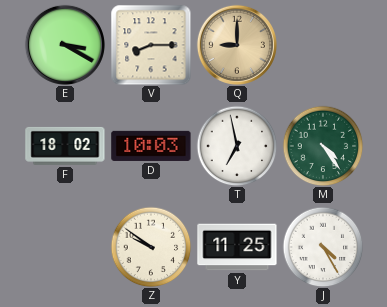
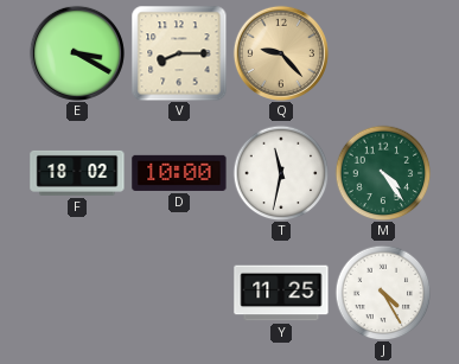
Q: 9:00 -> 9:23
D: 10:03 -> 10:00
T: 6:58 -> 11:32
Z: 9:51 -> none
